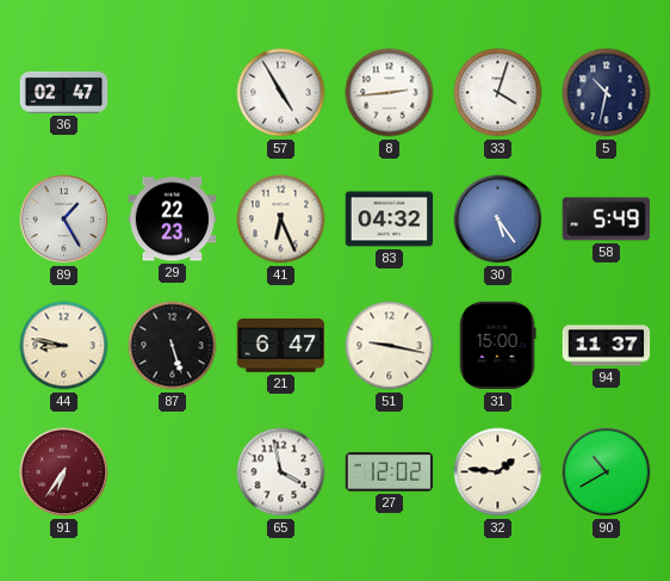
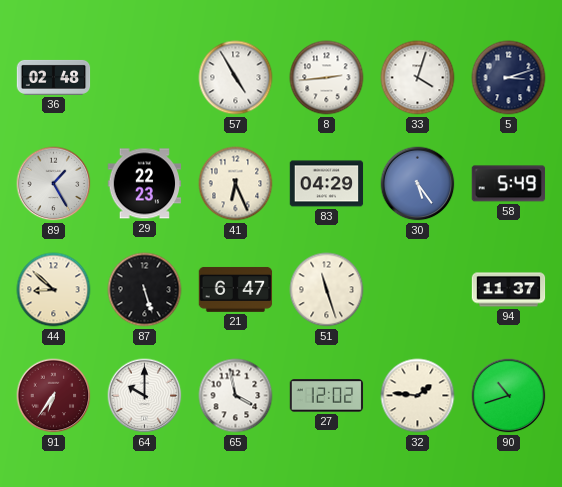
36: 02:47 -> 02:48
5: 10:32 -> 3:12
83: 04:32 -> 04:29
44: 8:47 -> 8:52
51: 9:17 -> 11:27
31: 15:00 -> none
64: none -> 10:00
90: 10:40 -> 10:42
